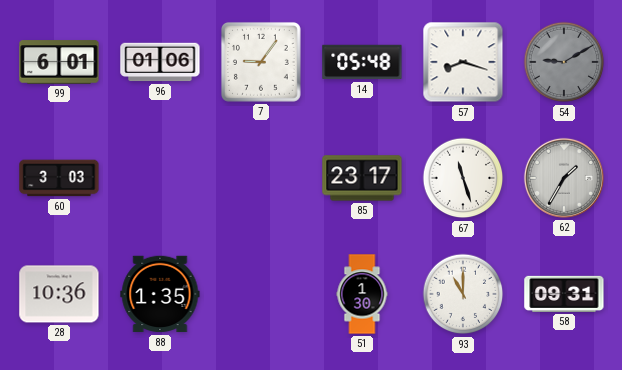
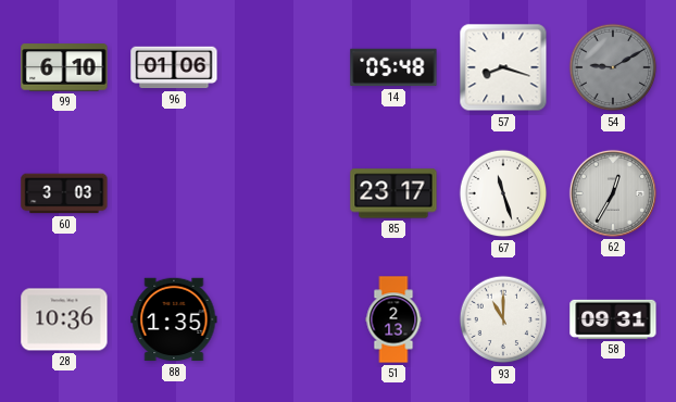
99: 6:01 -> 6:10
7: 9:06 -> none
62: 1:35 -> 12:35
51: 1:30 -> 2:13
